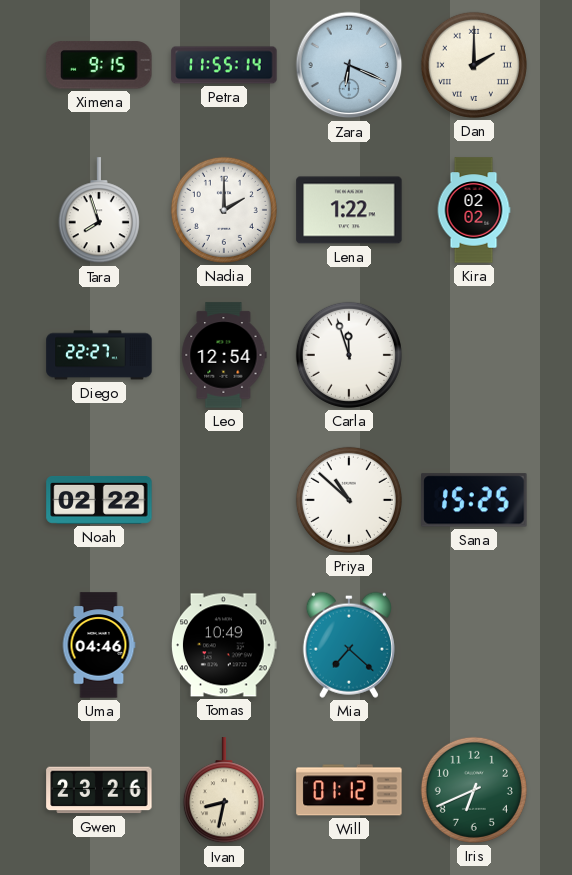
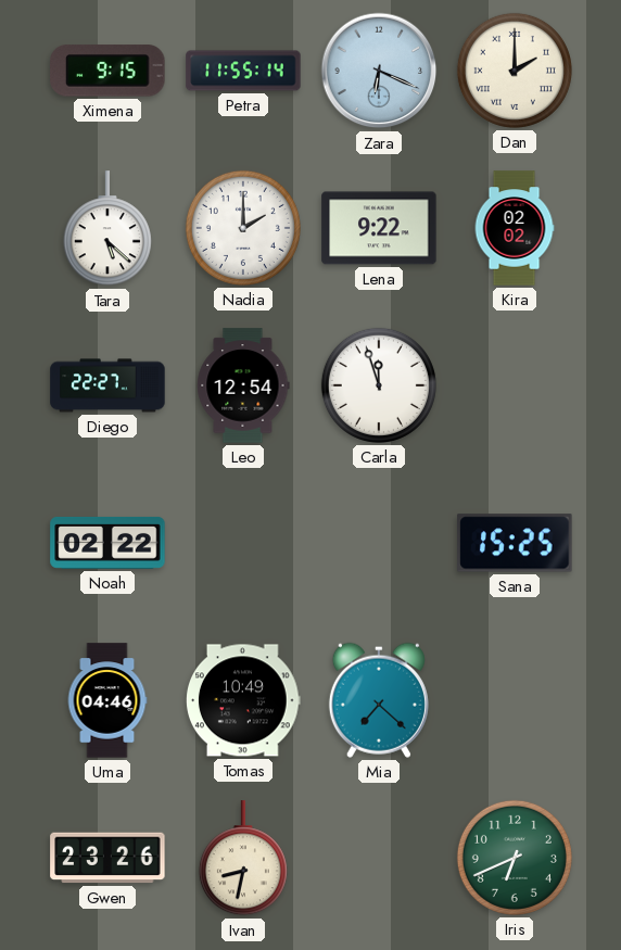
Tara: 7:57 -> 5:22
Lena: 1:22 -> 9:22
Priya: 10:52 -> none
Will: 01:12 -> none
